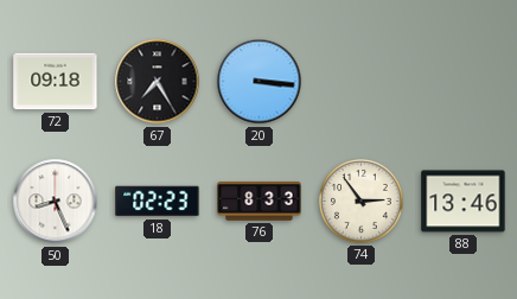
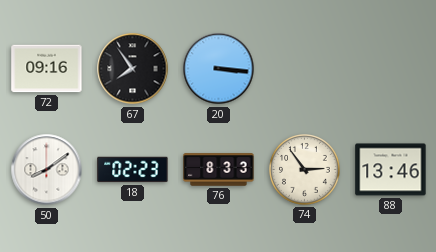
72: 09:18 -> 09:16
67: 7:25 -> 7:54
50: 8:26 -> 8:09
